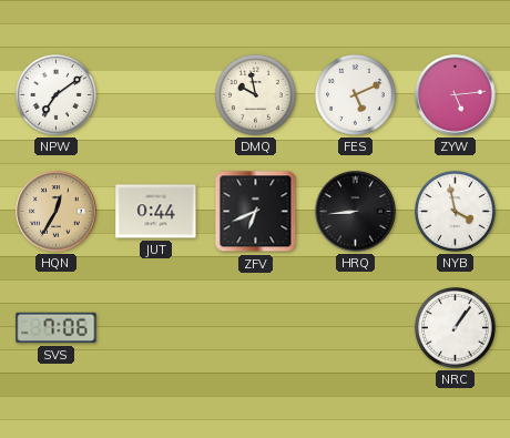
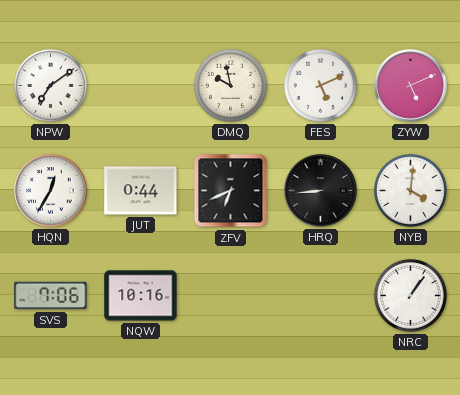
ZYW: 5:14 -> 5:11
HQN dial: champagne -> white
NYB: 3:58 -> 4:01
NQW: none -> 10:16
